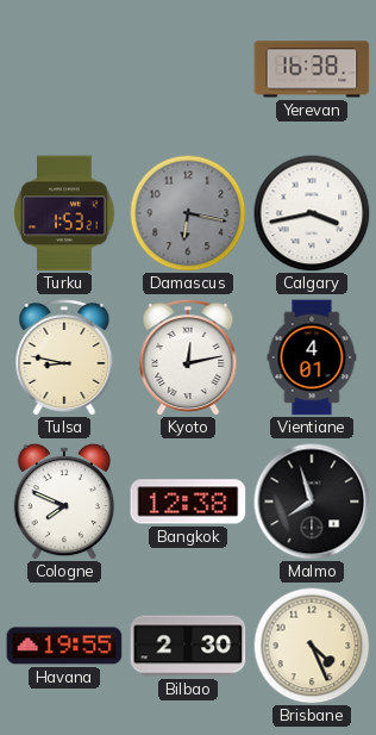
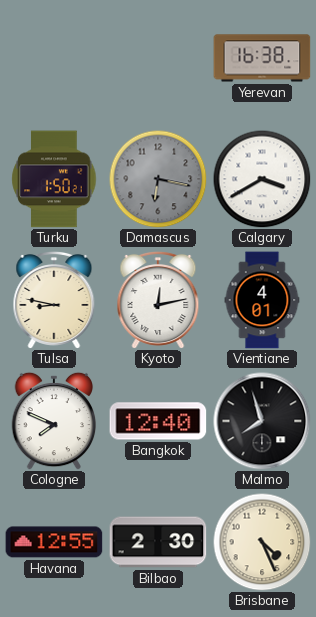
Turku: 1:53 -> 1:50
Calgary: 3:43 -> 3:40
Bangkok: 12:38 -> 12:40
Havana: 19:55 -> 12:55
